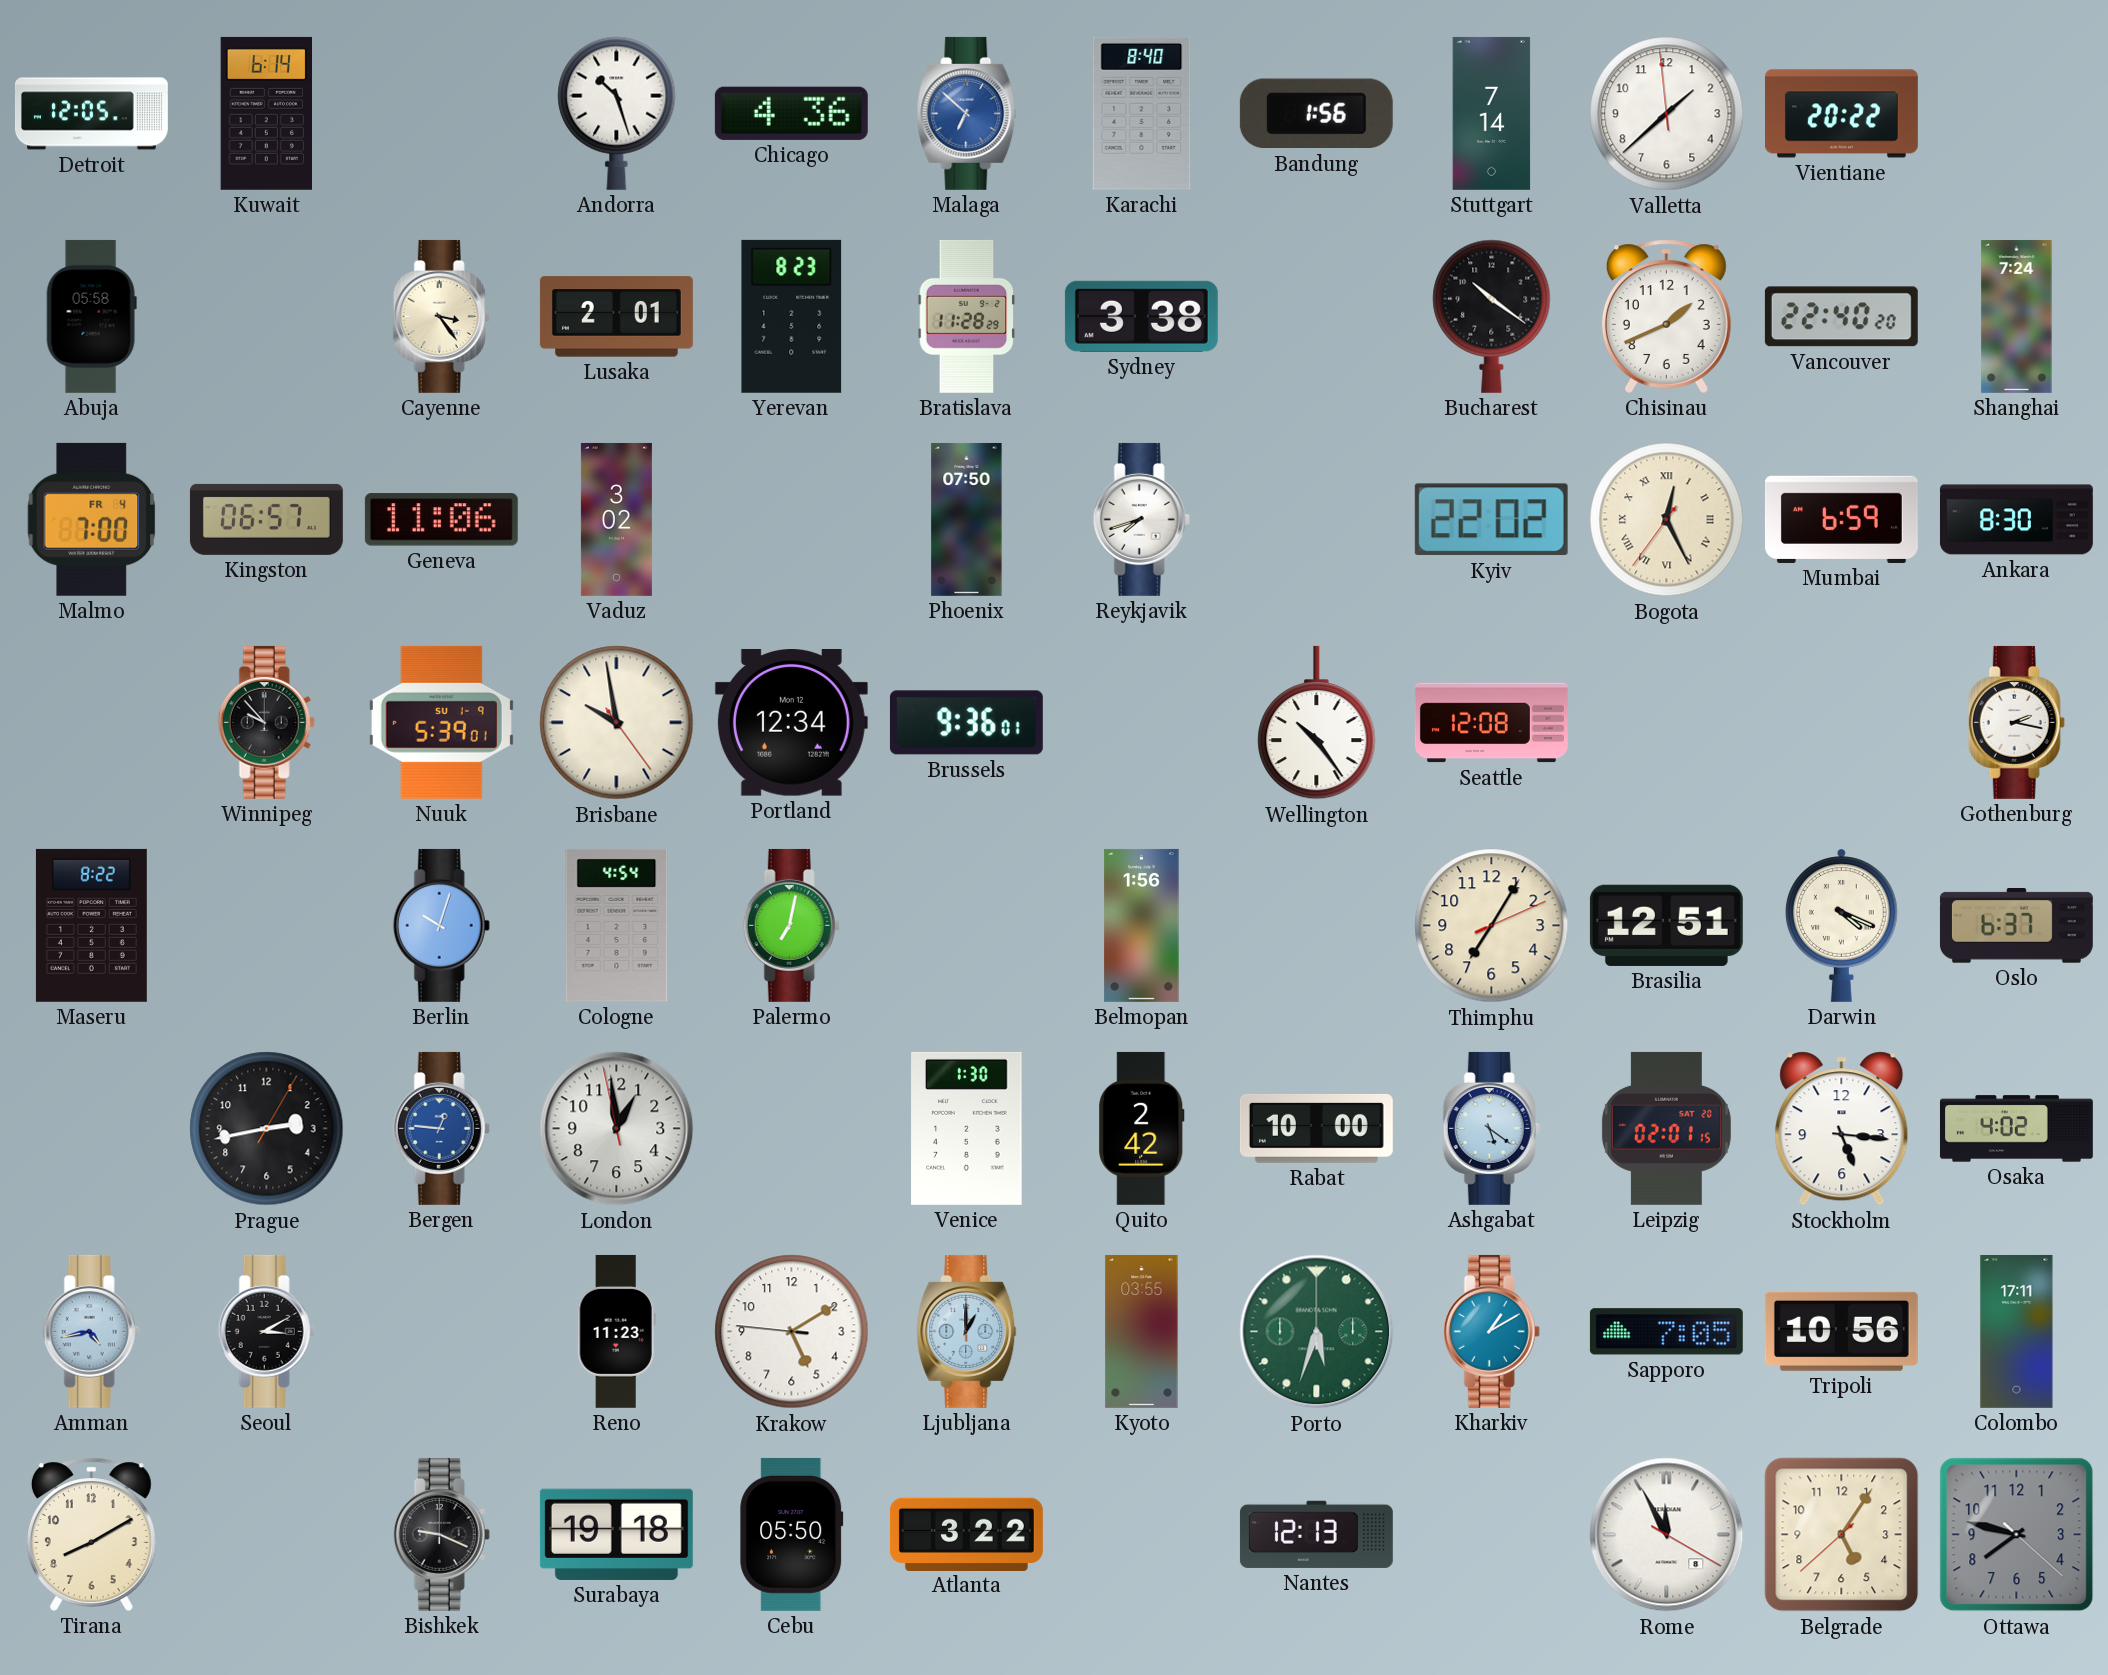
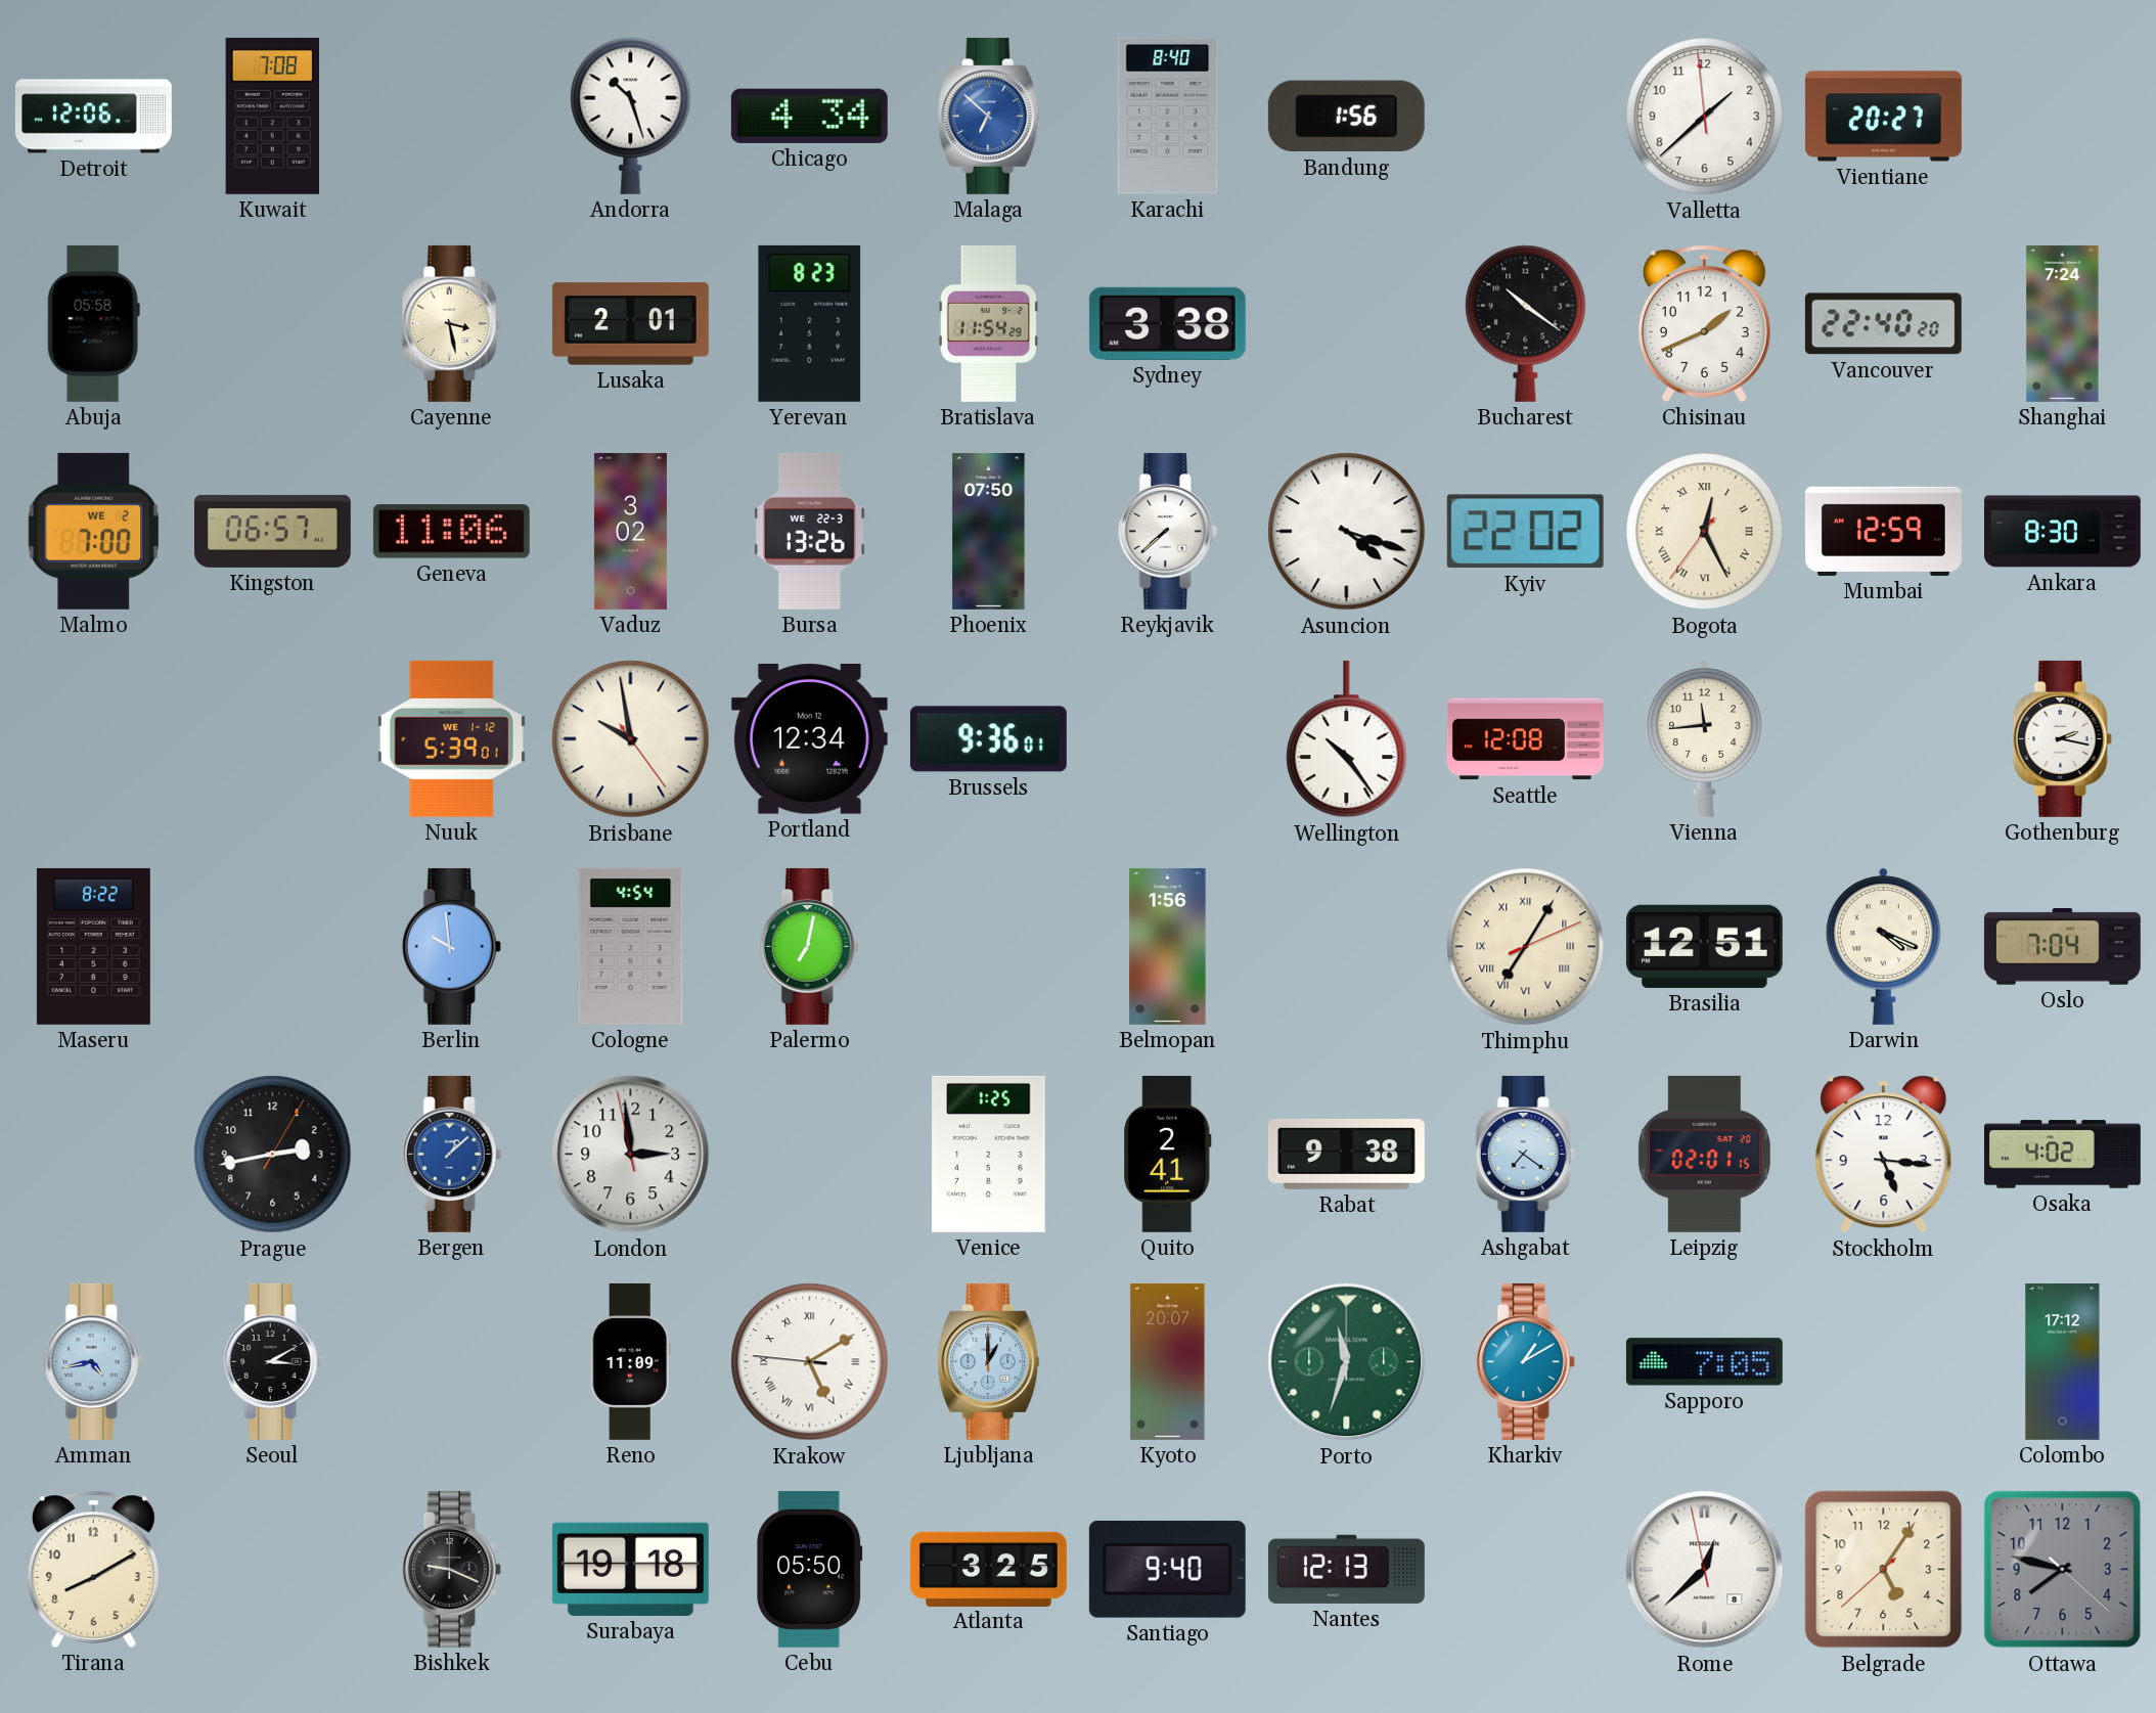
Detroit: 12:05 -> 12:06
Kuwait: 6:14 -> 7:08
Chicago: 4:36 -> 4:34
Stuttgart: 7:14 -> none
Vientiane: 20:22 -> 20:27
Cayenne: 3:24 -> 3:28
Bratislava: 11:28 -> 11:54
Malmo date: FR 4 -> WE 2
Bursa: none -> 13:26
Reykjavik: 7:42 -> 7:38
Asuncion: none -> 4:18
Mumbai: 6:59 -> 12:59
Winnipeg: 9:53 -> none
Nuuk date: SU 1-9 -> WE 1-12
Vienna: none -> 11:44
Berlin: 10:03 -> 9:59
Thimphu numerals: Arabic -> Roman
Oslo: 6:37 -> 7:04
Bergen: 12:46 -> 1:08
London: 12:58 -> 2:58
Venice: 1:30 -> 1:25
Quito: 2:42 -> 2:41
Rabat: 10:00 -> 9:38
Ashgabat: 5:21 -> 7:21
Reno: 11:23 -> 11:09
Krakow numerals: Arabic -> Roman
Kyoto: 03:55 -> 20:07
Porto: 5:33 -> 11:33
Tripoli: 10:56 -> none
Colombo: 17:11 -> 17:12
Atlanta: 3:22 -> 3:25
Santiago: none -> 9:40
Rome: 11:55 -> 12:37
